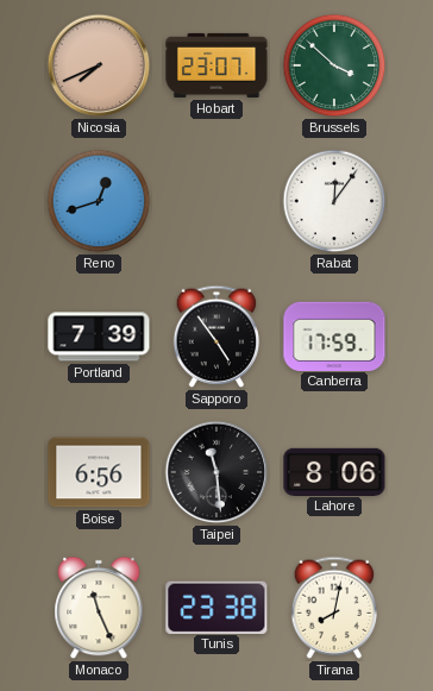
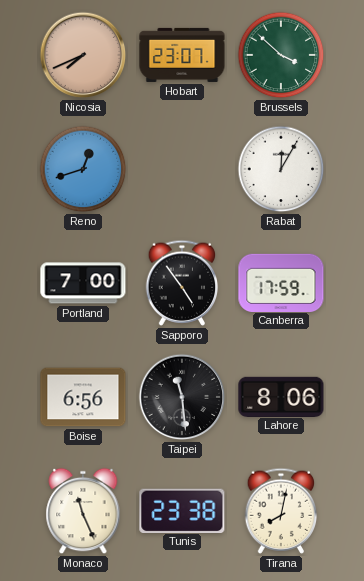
Rabat: 12:06 -> 12:05
Portland: 7:39 -> 7:00
